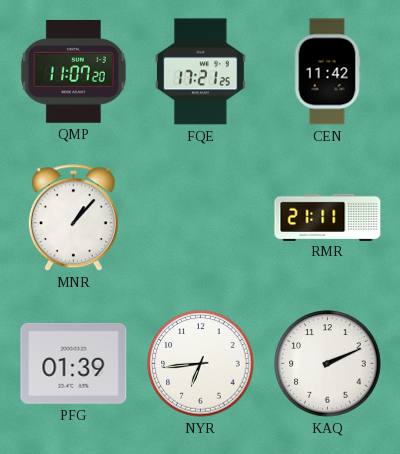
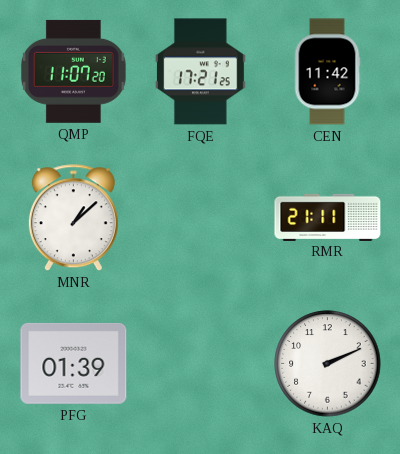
MNR: 1:07 -> 1:08
NYR: 6:44 -> none
